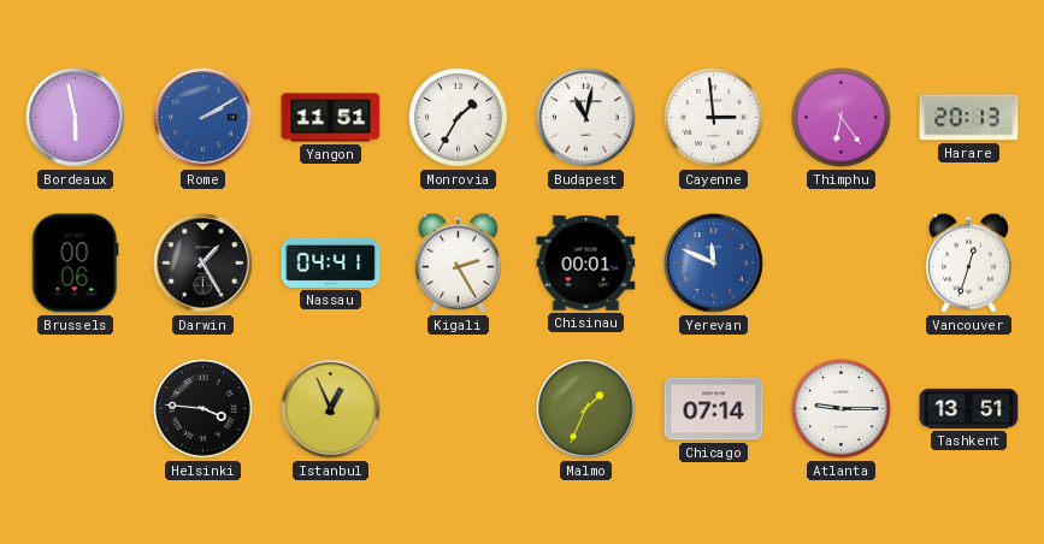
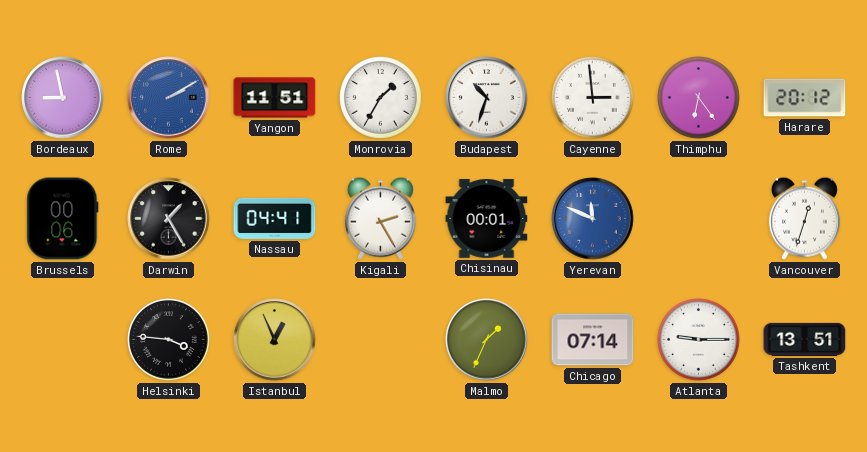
Bordeaux: 5:58 -> 8:58
Budapest: 11:02 -> 10:33
Harare: 20:13 -> 20:12
